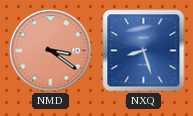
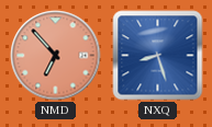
NMD: 3:21 -> 6:53
